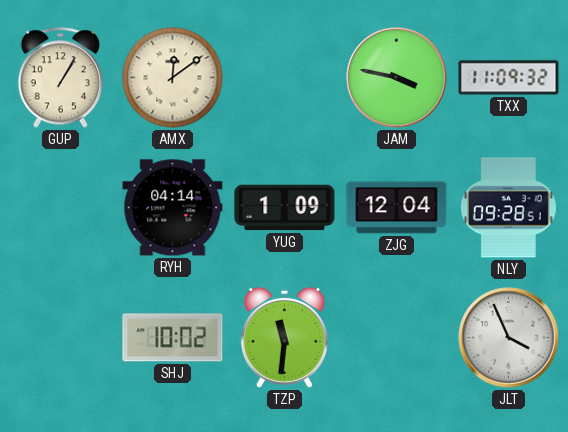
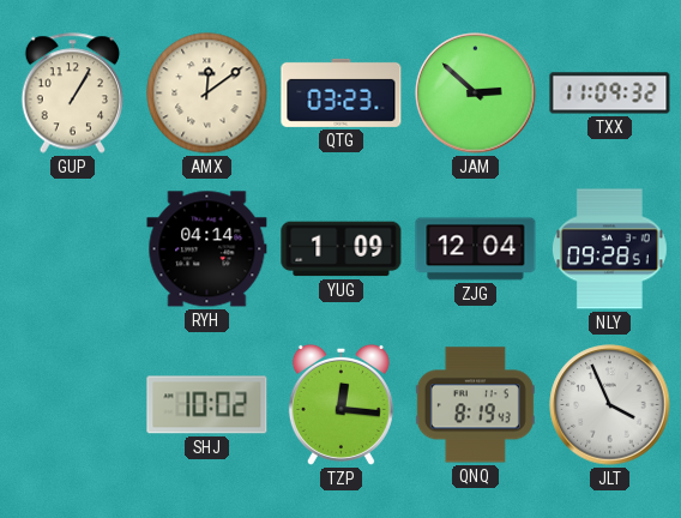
QTG: none -> 03:23
JAM: 3:47 -> 2:52
TZP: 11:31 -> 12:16
QNQ: none -> 8:19
